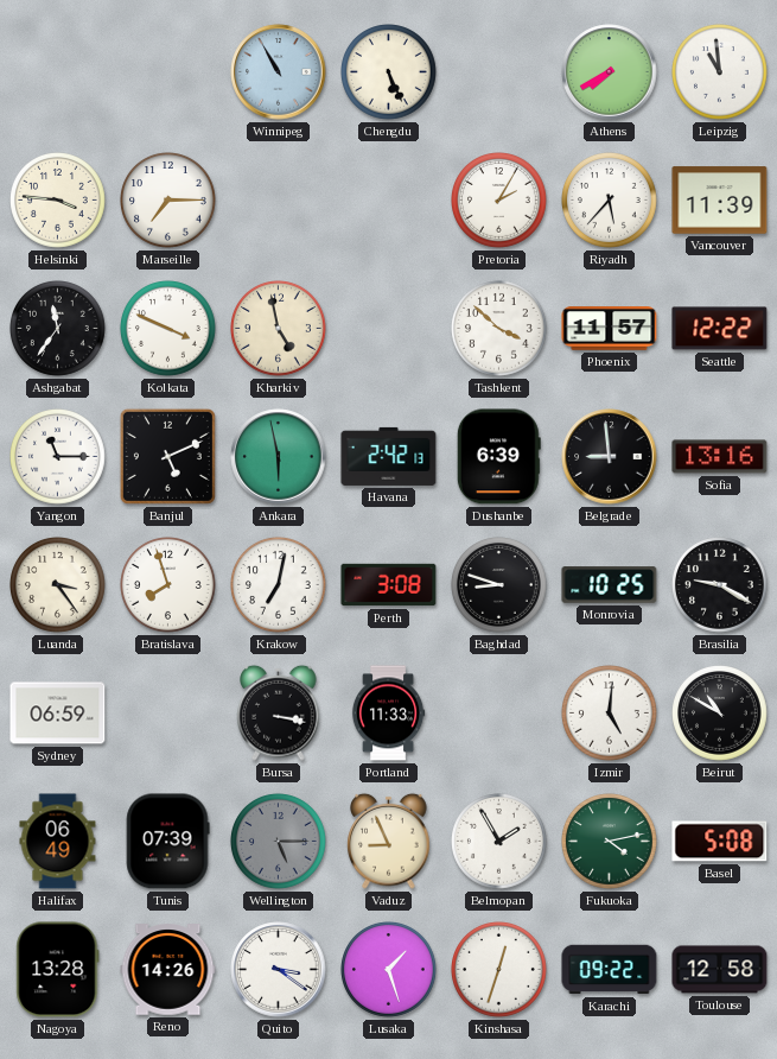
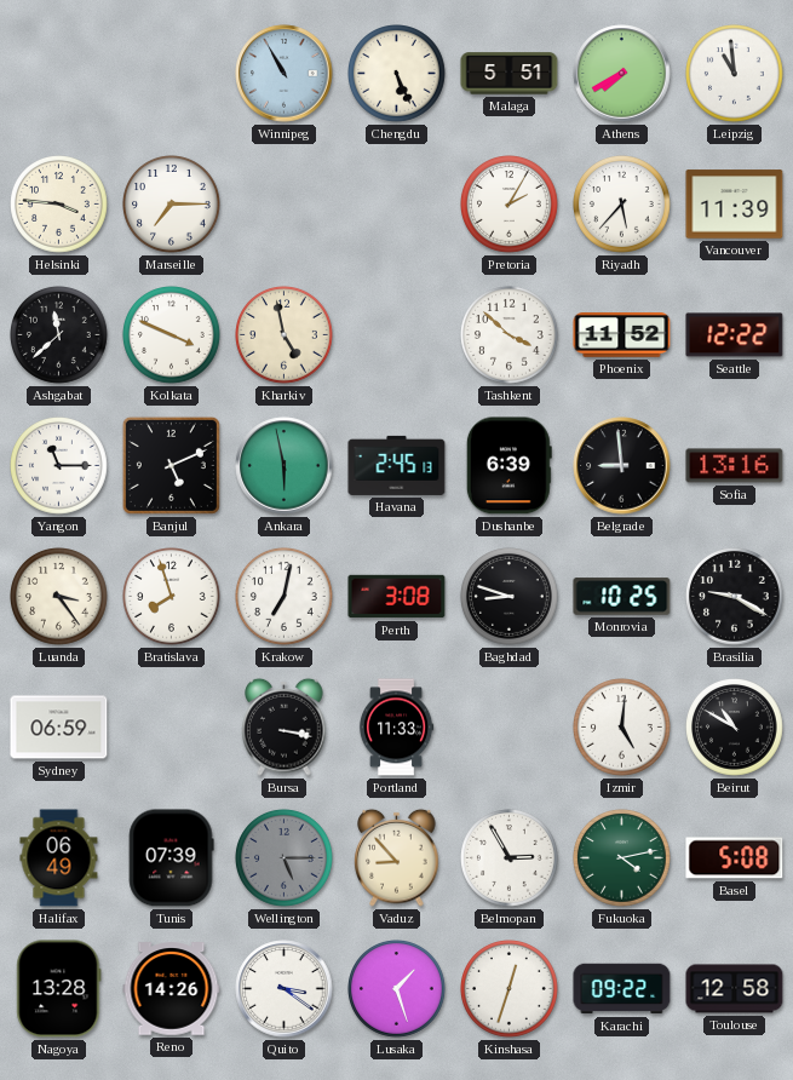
Malaga: none -> 5:51
Ashgabat: 11:36 -> 11:38
Phoenix: 11:57 -> 11:52
Havana: 2:42 -> 2:45
Vaduz: 8:56 -> 8:53
Belmopan: 1:55 -> 2:55
